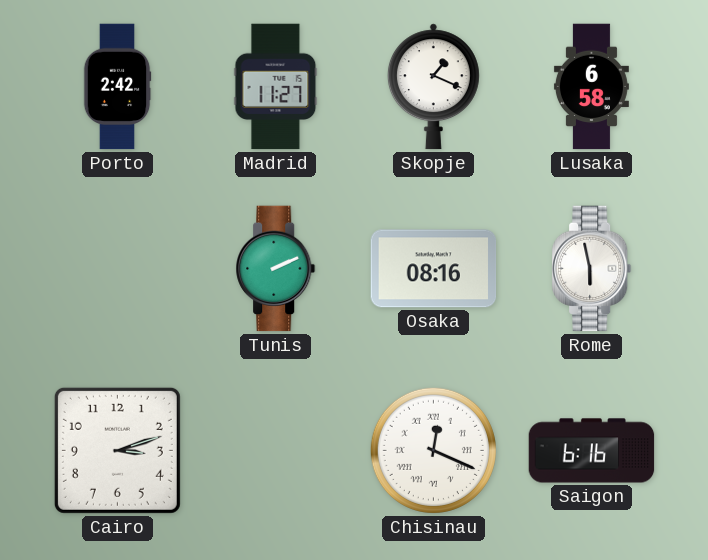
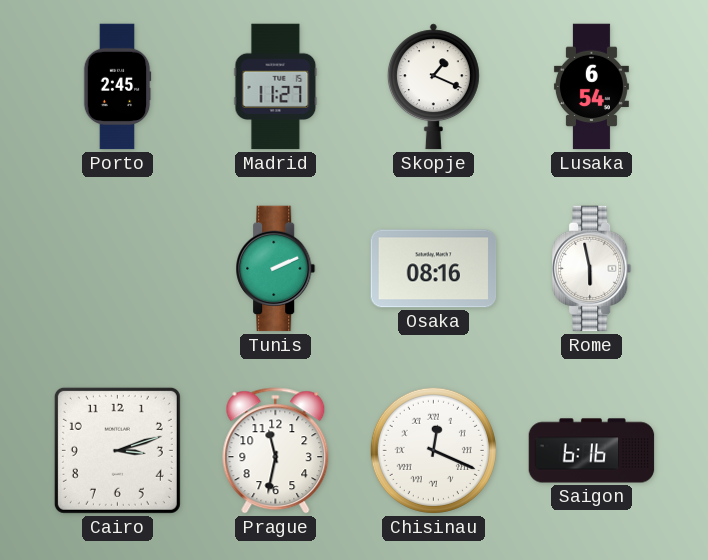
Porto: 2:42 -> 2:45
Lusaka: 6:58 -> 6:54
Prague: none -> 11:32
